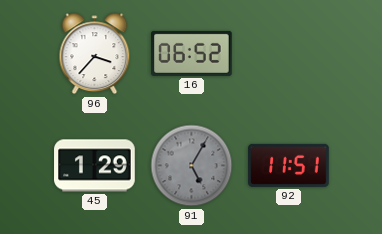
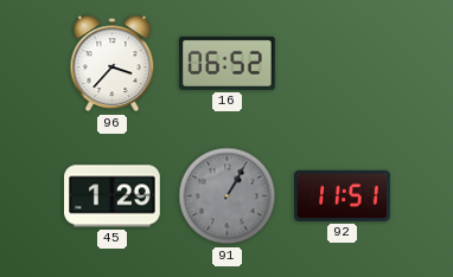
91: 5:05 -> 1:05
